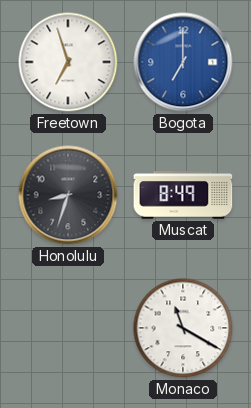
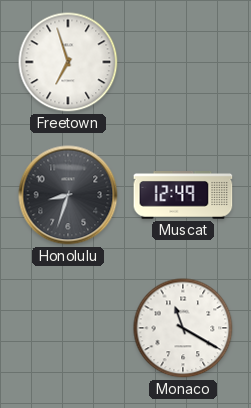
Bogota: 7:00 -> none
Muscat: 8:49 -> 12:49
